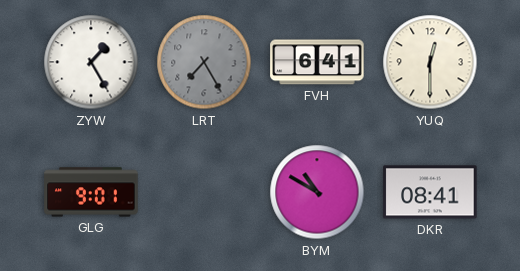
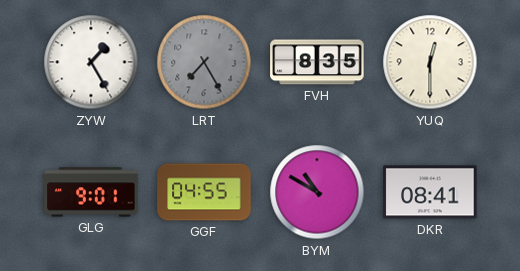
FVH: 6:41 -> 8:35
GGF: none -> 04:55
